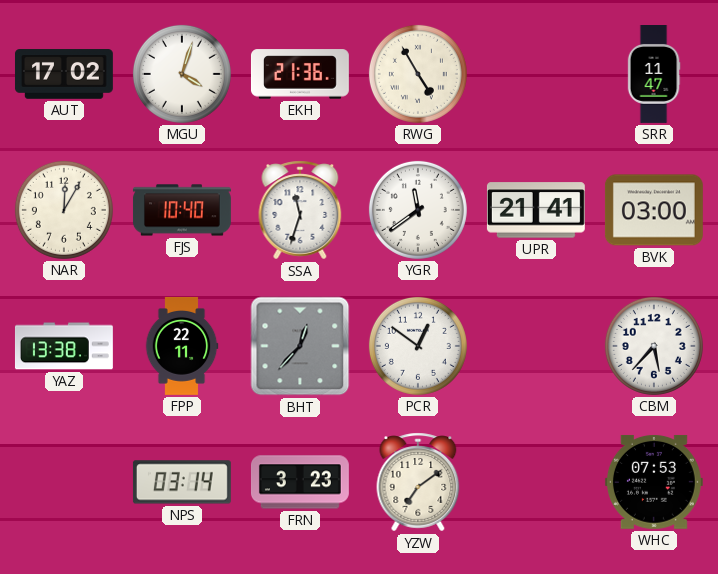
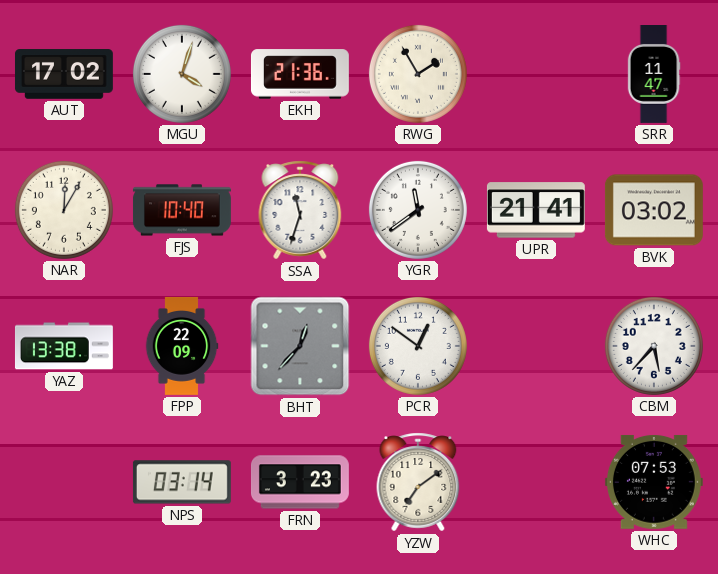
RWG: 4:55 -> 1:55
BVK: 03:00 -> 03:02
FPP: 22:11 -> 22:09
